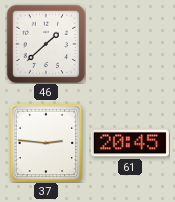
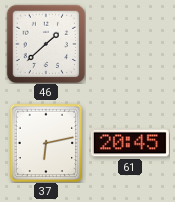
37: 2:46 -> 6:13
